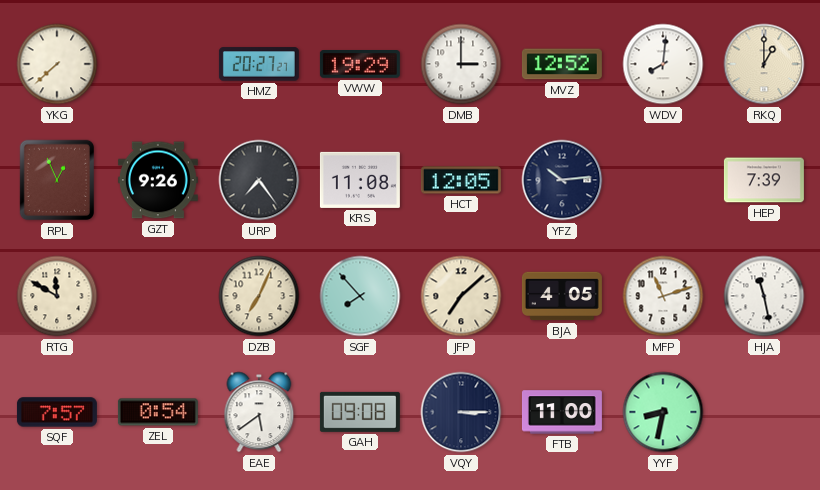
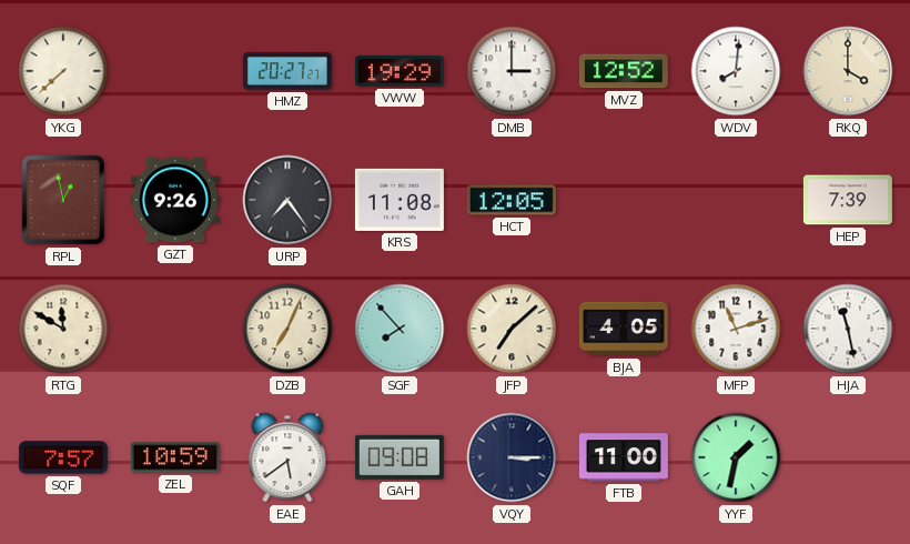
RKQ: 1:00 -> 4:00
RPL: 12:56 -> 12:58
YFZ: 10:14 -> none
ZEL: 0:54 -> 10:59
YYF: 8:32 -> 1:32
